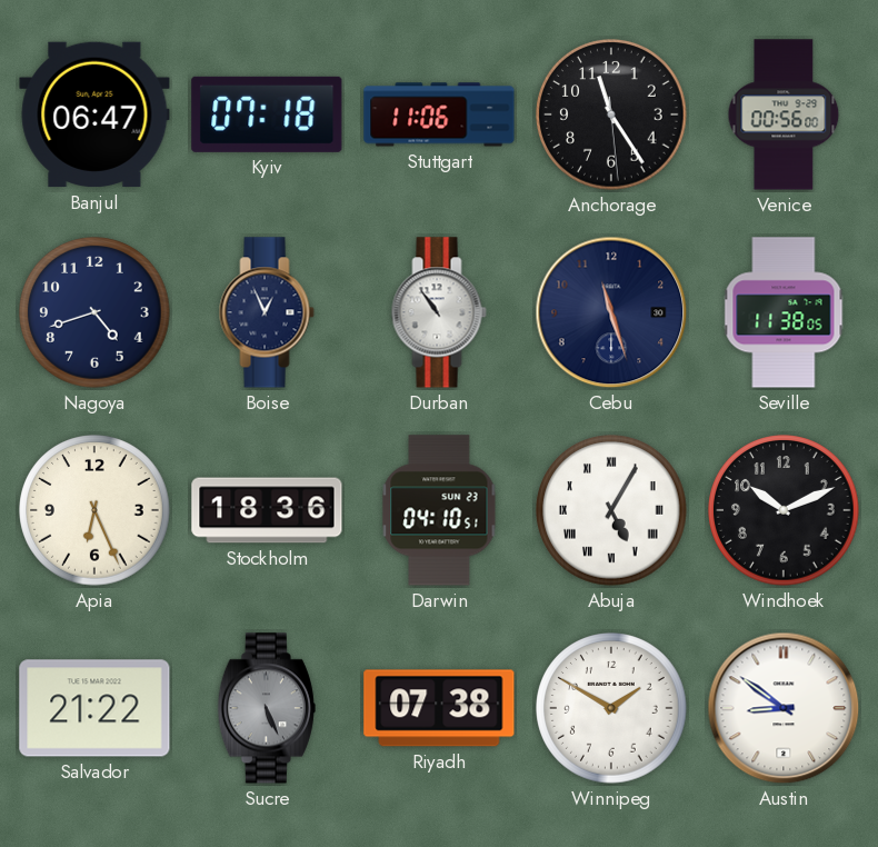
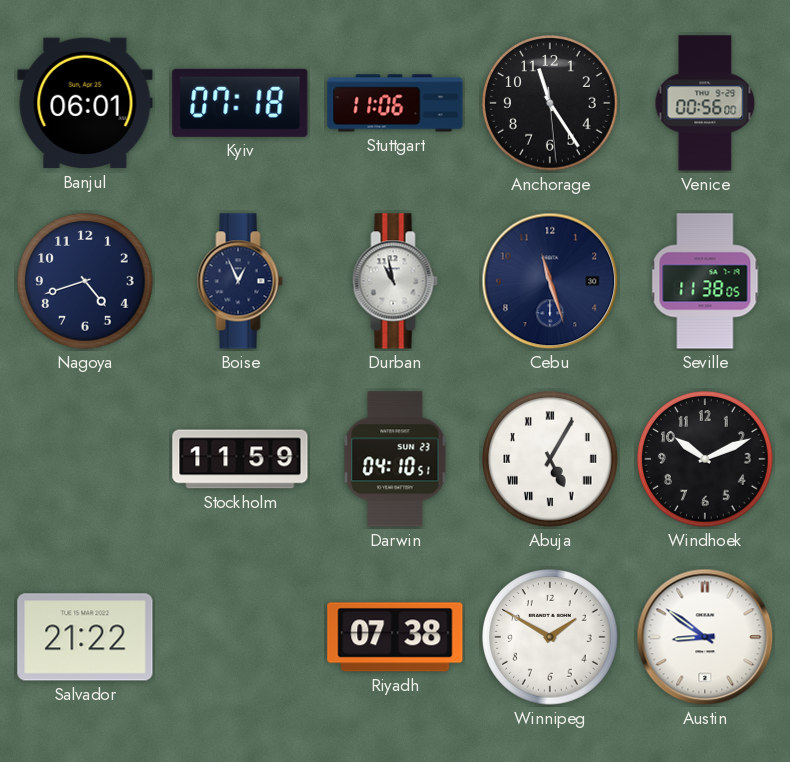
Banjul: 06:47 -> 06:01
Durban: 10:54 -> 10:58
Apia: 6:26 -> none
Stockholm: 18:36 -> 11:59
Sucre: 5:26 -> none
